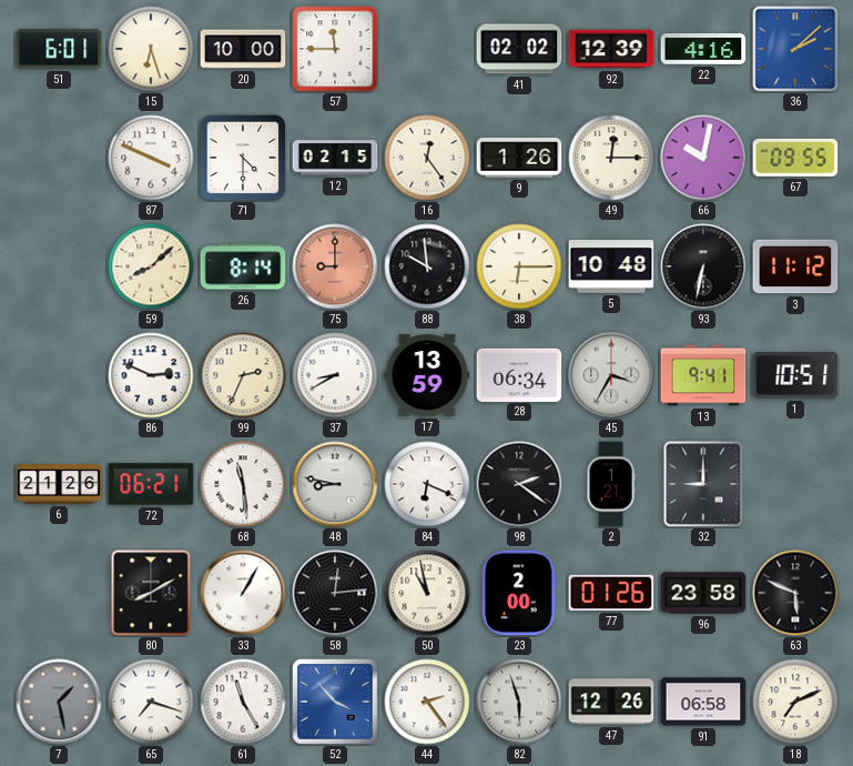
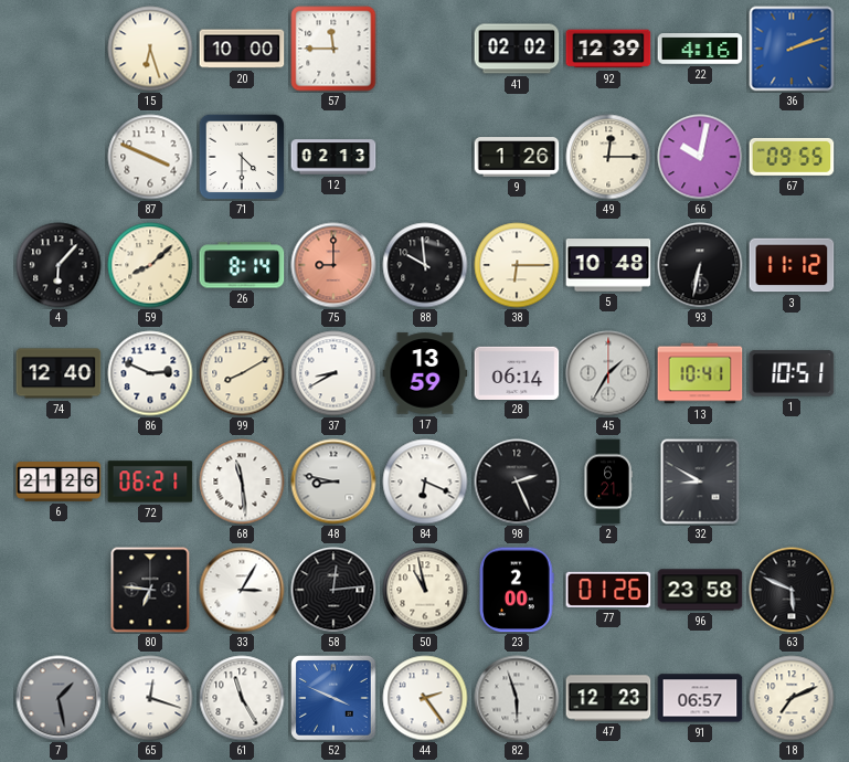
51: 6:01 -> none
36: 2:08 -> 2:12
12: 02:15 -> 02:13
16: 12:24 -> none
4: none -> 6:07
74: none -> 12:40
99: 2:34 -> 8:10
28: 06:34 -> 06:14
45: 3:35 -> 1:35
13: 9:41 -> 10:41
98: 2:21 -> 2:26
2: 1:21 -> 6:21
32: 9:00 -> 8:50
80: 8:10 -> 6:46
33: 1:05 -> 3:05
65: 7:18 -> 12:18
52: 3:53 -> 3:49
47: 12:26 -> 12:23
91: 06:58 -> 06:57
